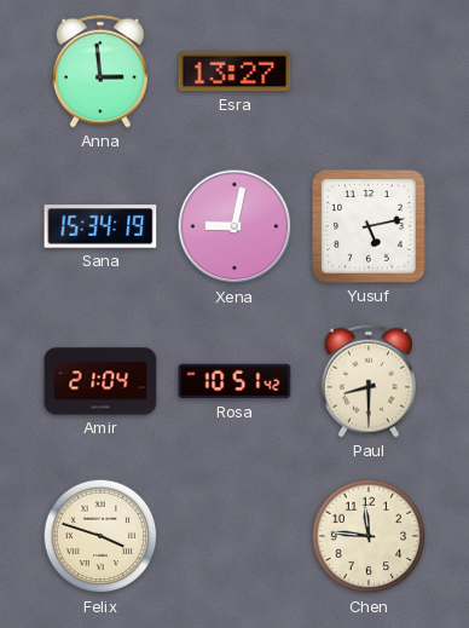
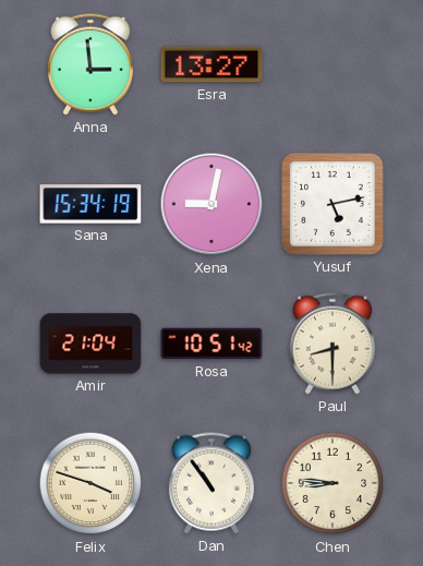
Dan: none -> 10:54
Chen: 11:46 -> 8:46
